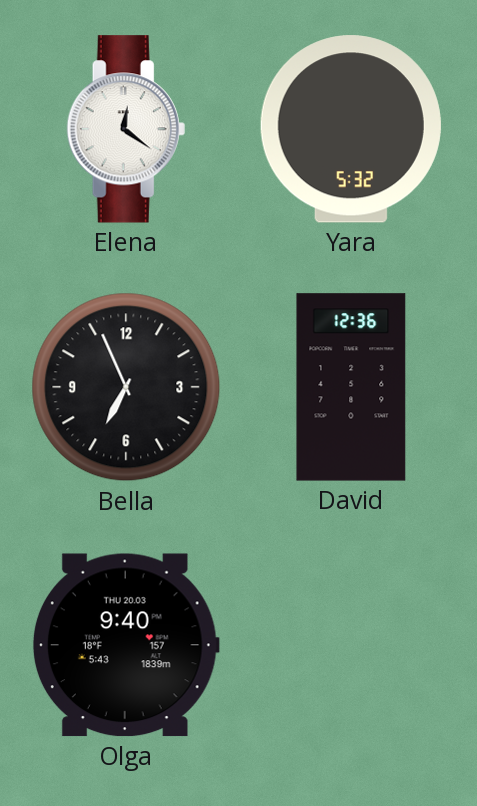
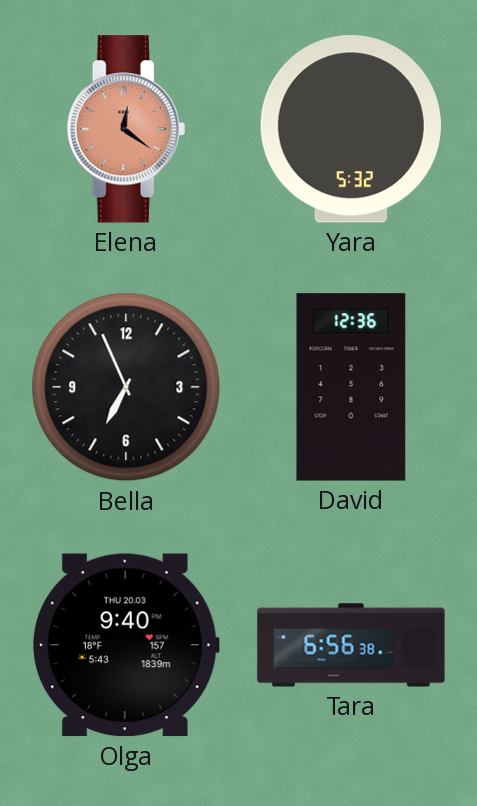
Elena dial: white -> salmon
Tara: none -> 6:56
